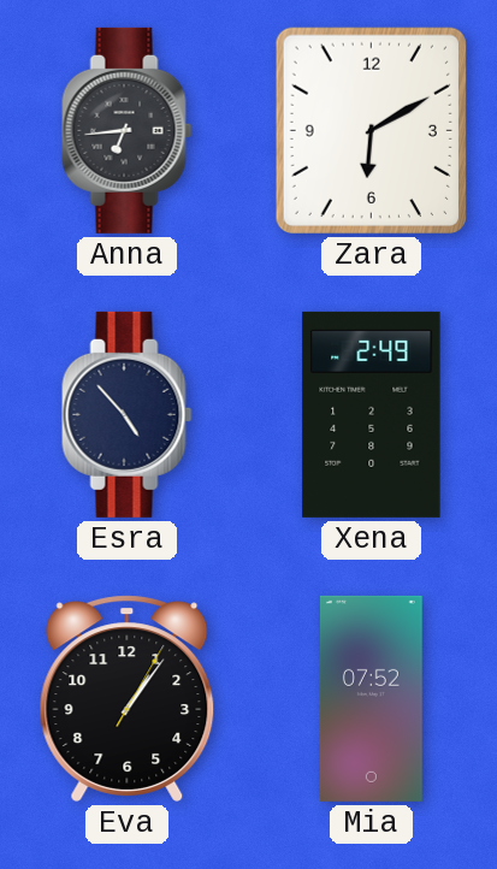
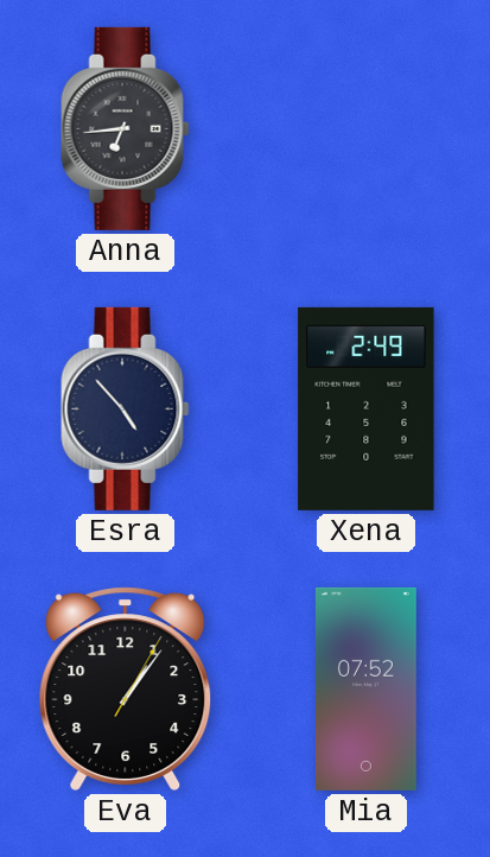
Zara: 6:10 -> none
